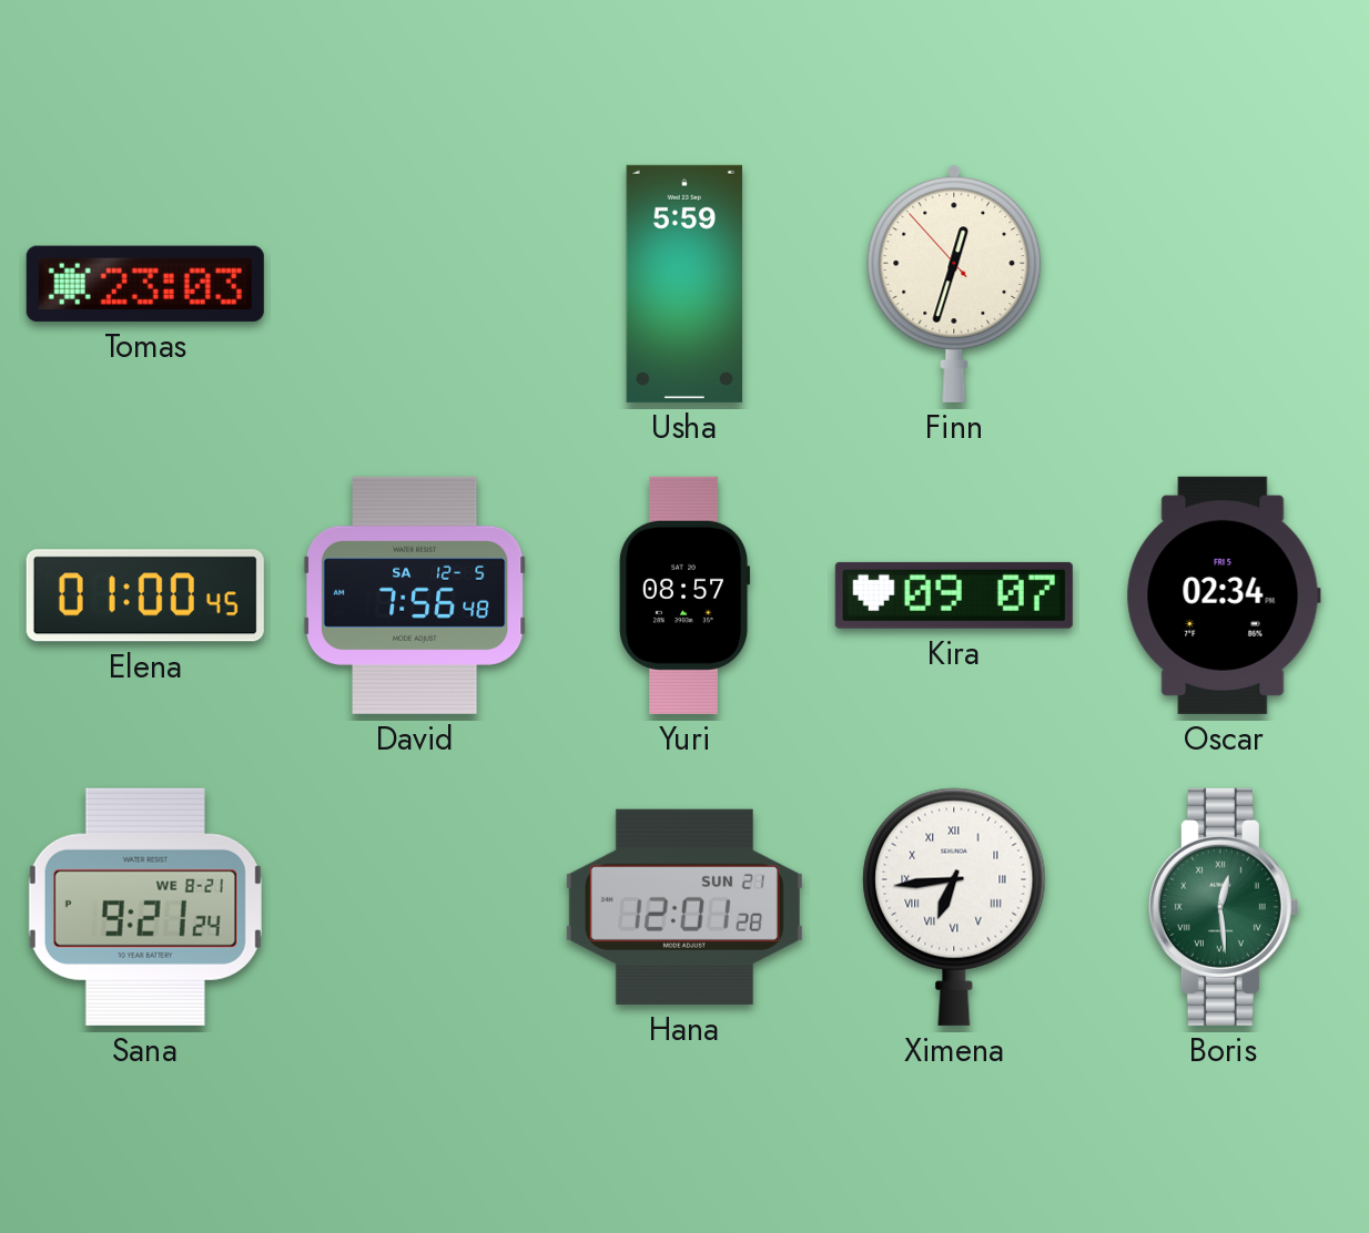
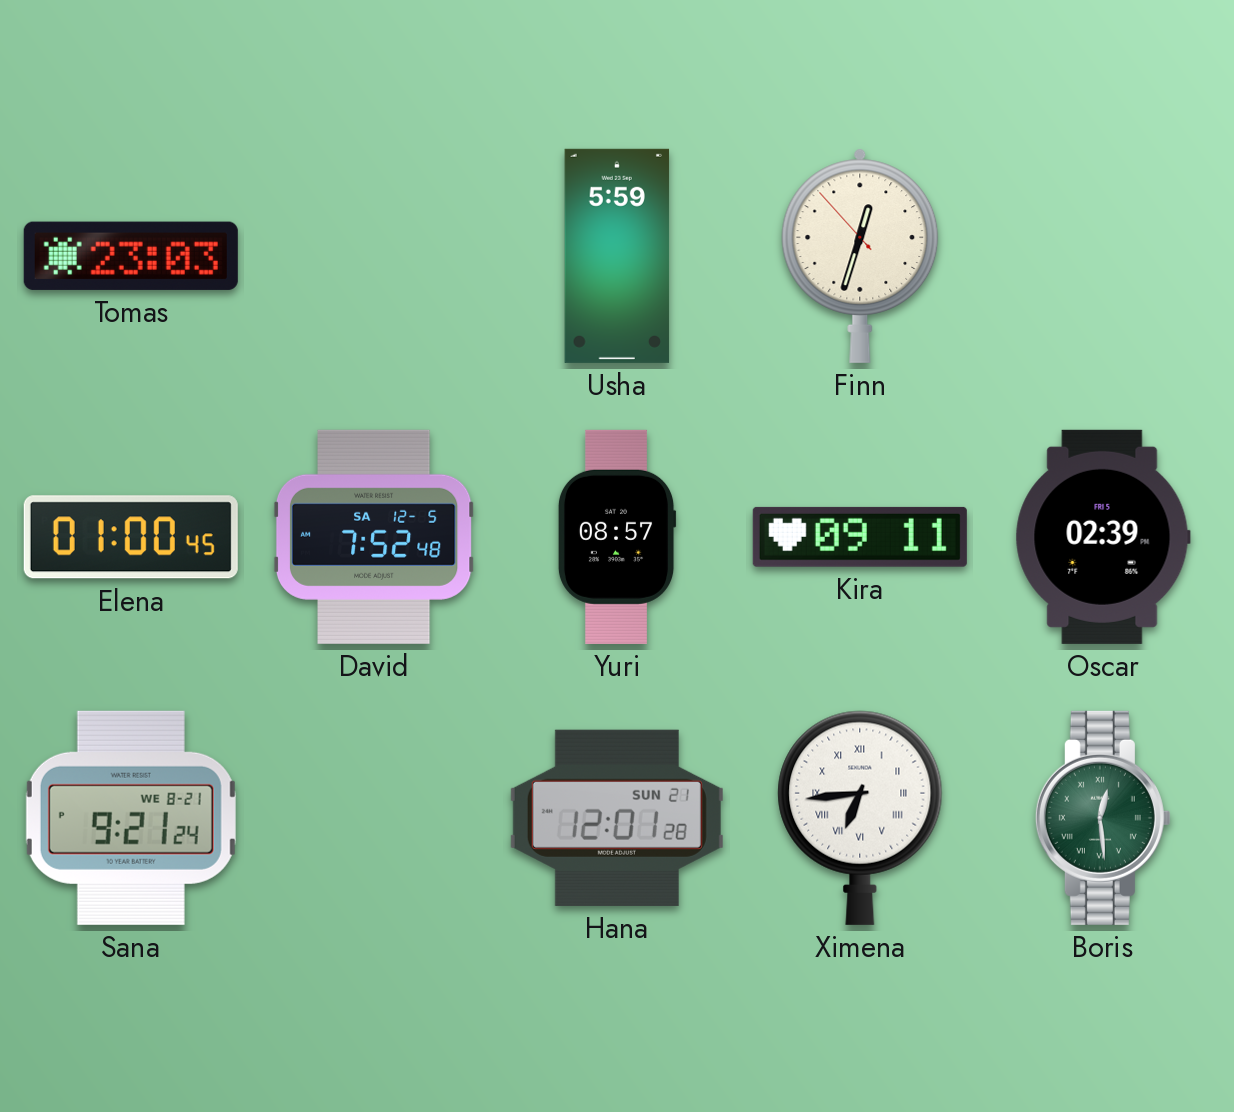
David: 7:56 -> 7:52
Kira: 09:07 -> 09:11
Oscar: 02:34 -> 02:39
